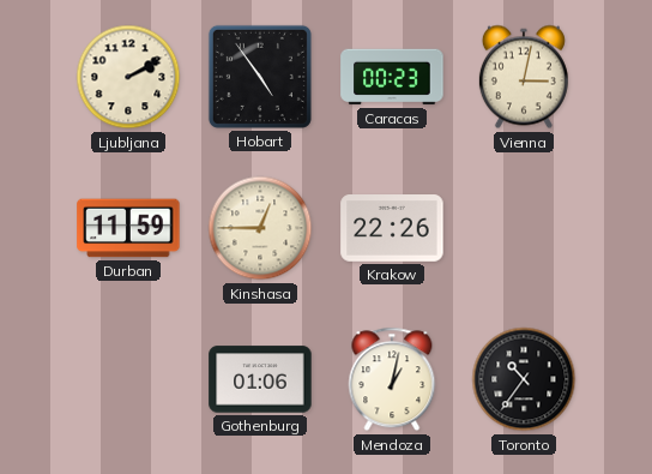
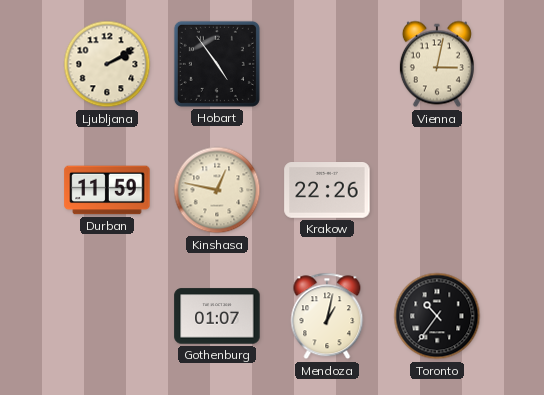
Caracas: 00:23 -> none
Kinshasa: 12:45 -> 12:47
Gothenburg: 01:06 -> 01:07
